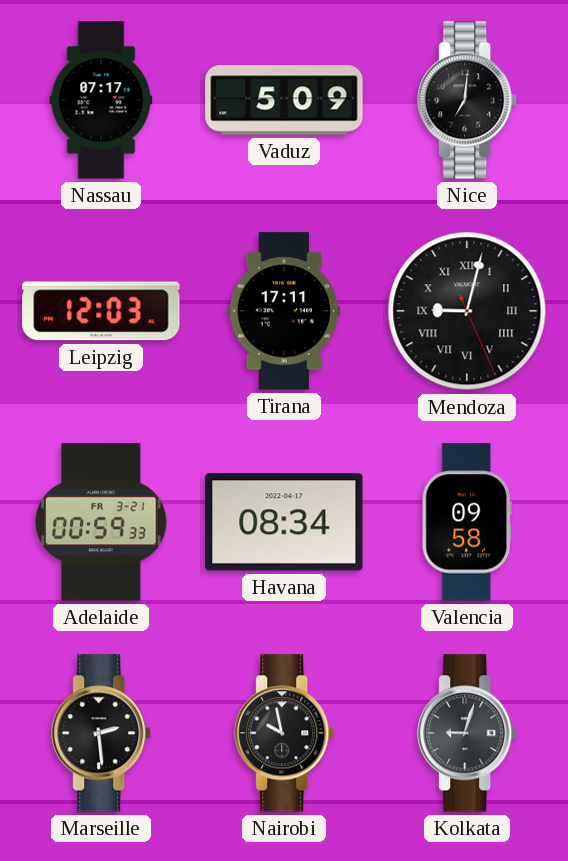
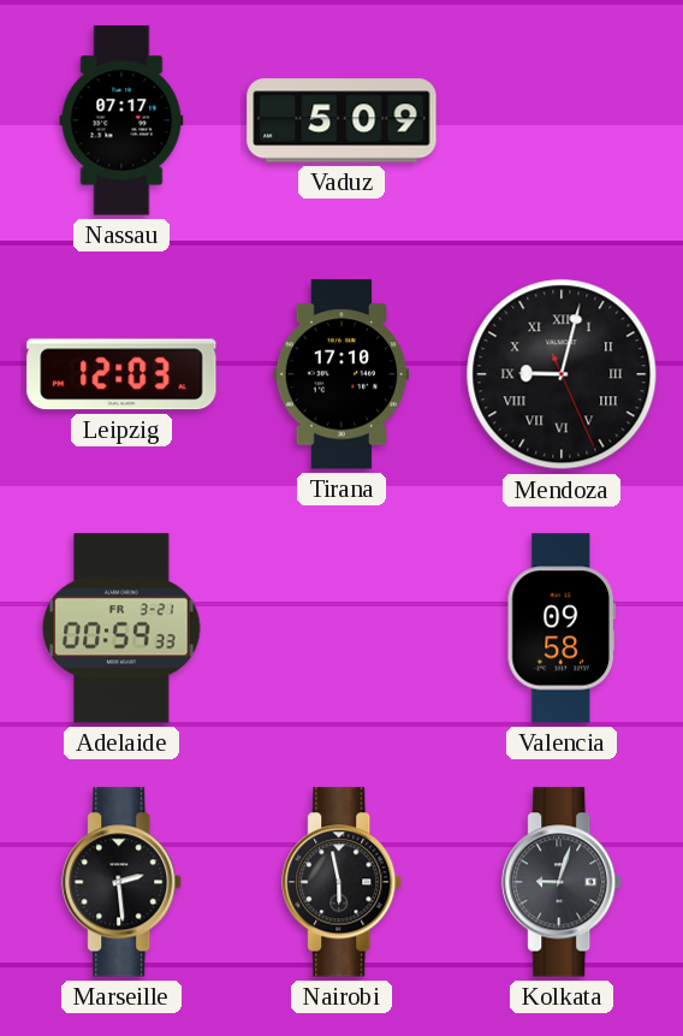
Nice: 7:01 -> none
Tirana: 17:11 -> 17:10
Havana: 08:34 -> none
Nairobi: 9:58 -> 5:58
